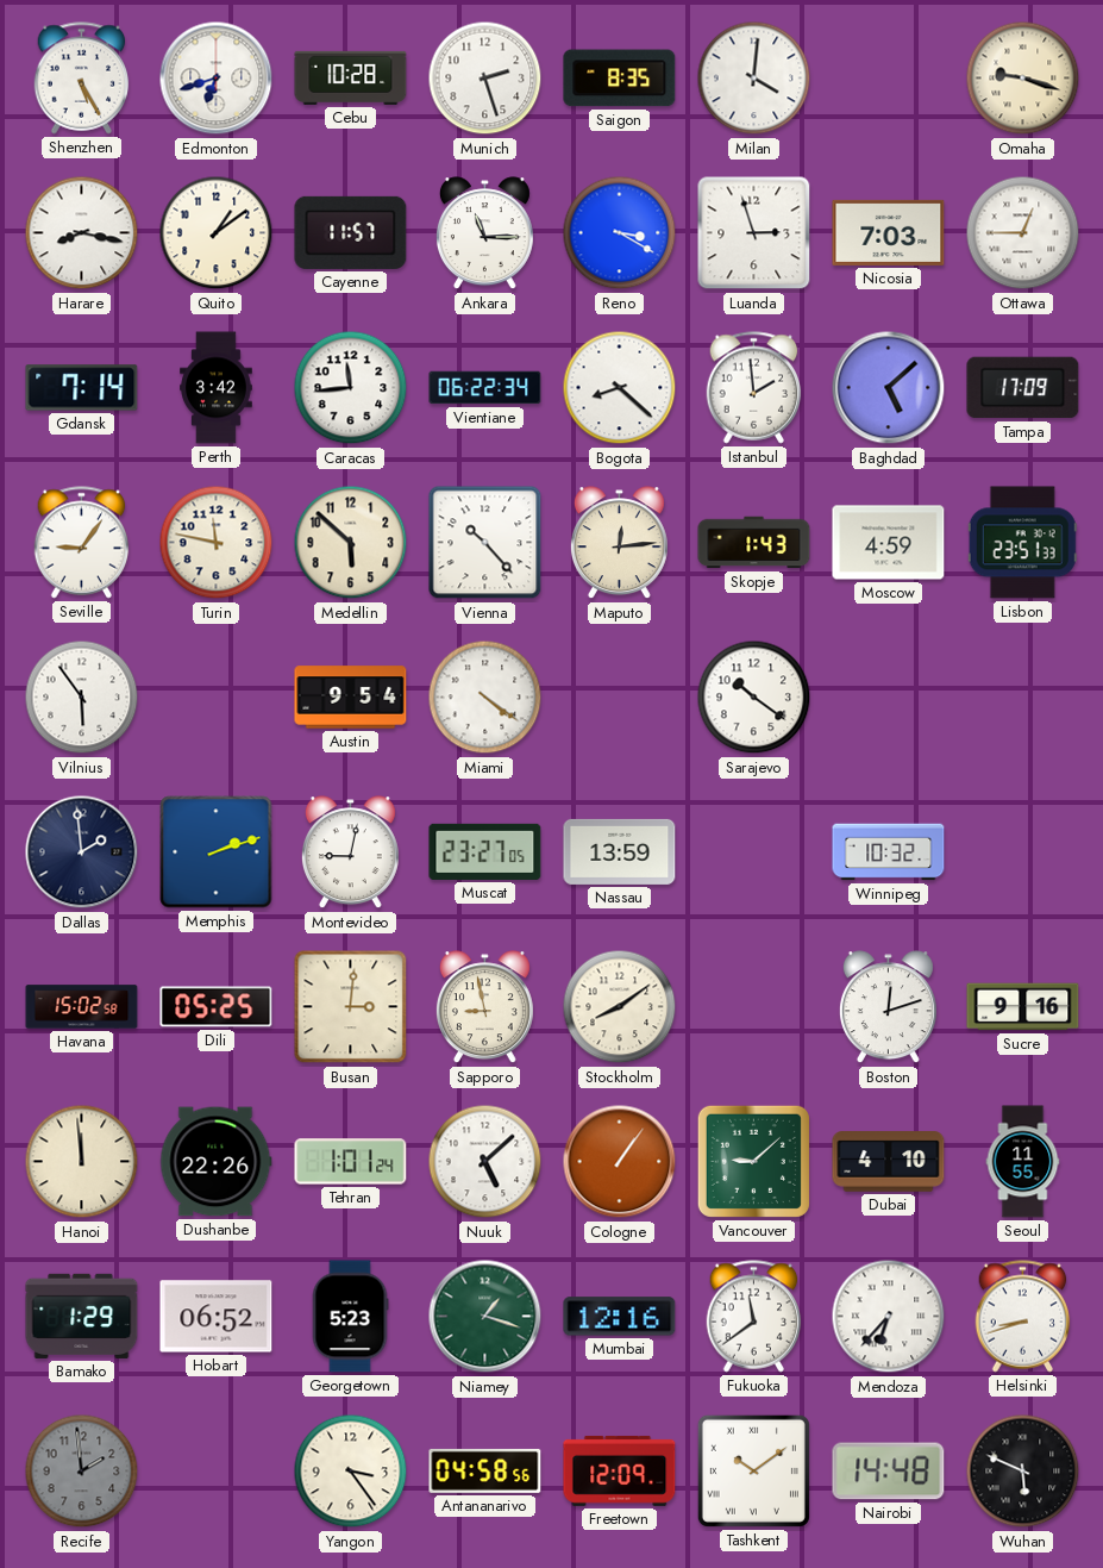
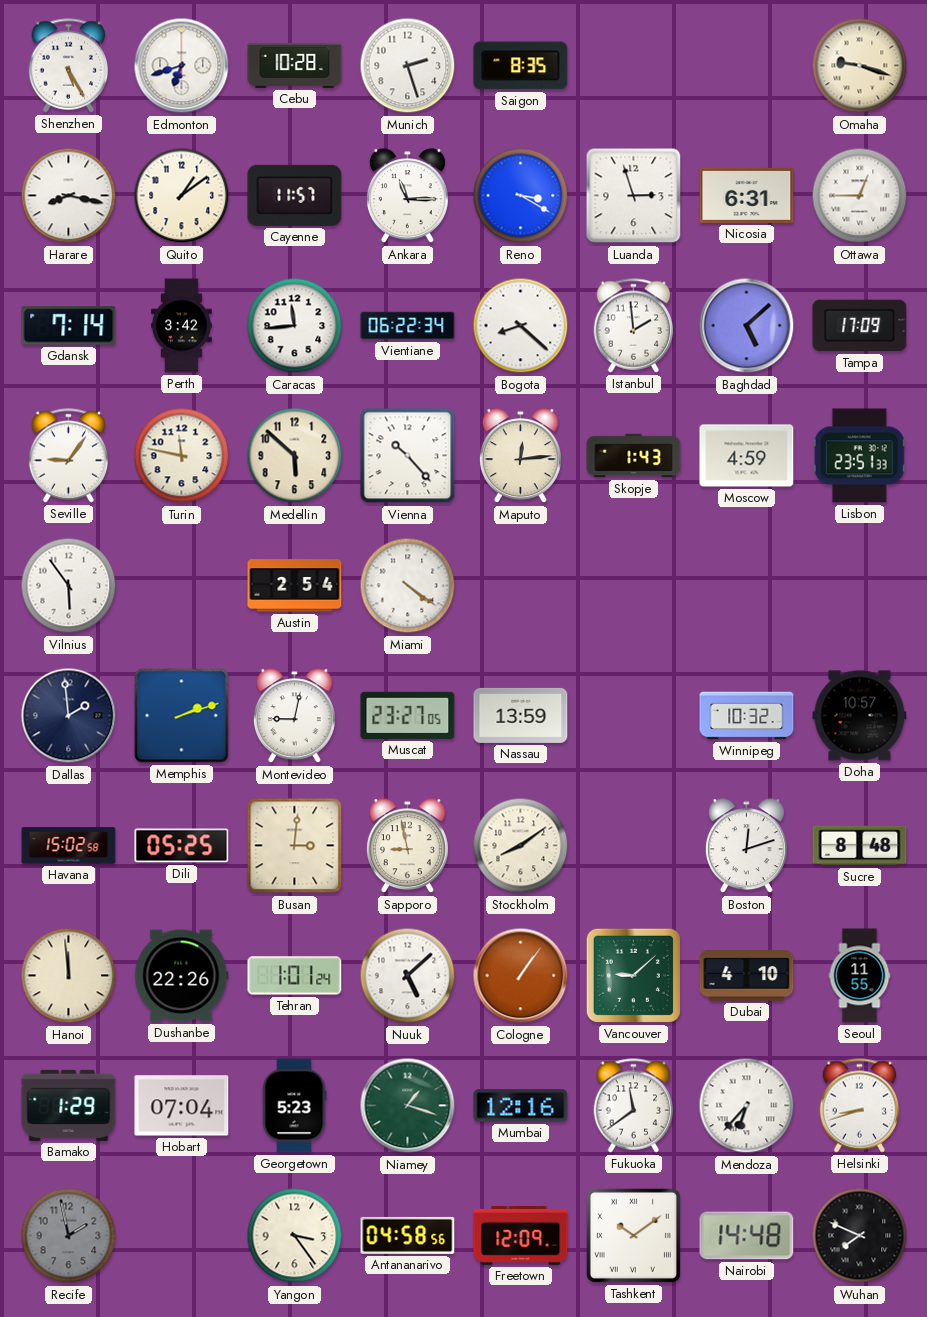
Milan: 4:01 -> none
Nicosia: 7:03 -> 6:31
Austin: 9:54 -> 2:54
Sarajevo: 10:21 -> none
Doha: none -> 10:57
Sucre: 9:16 -> 8:48
Hobart: 06:52 -> 07:04
Recife: 1:59 -> 1:58
Wuhan: 5:49 -> 7:49
